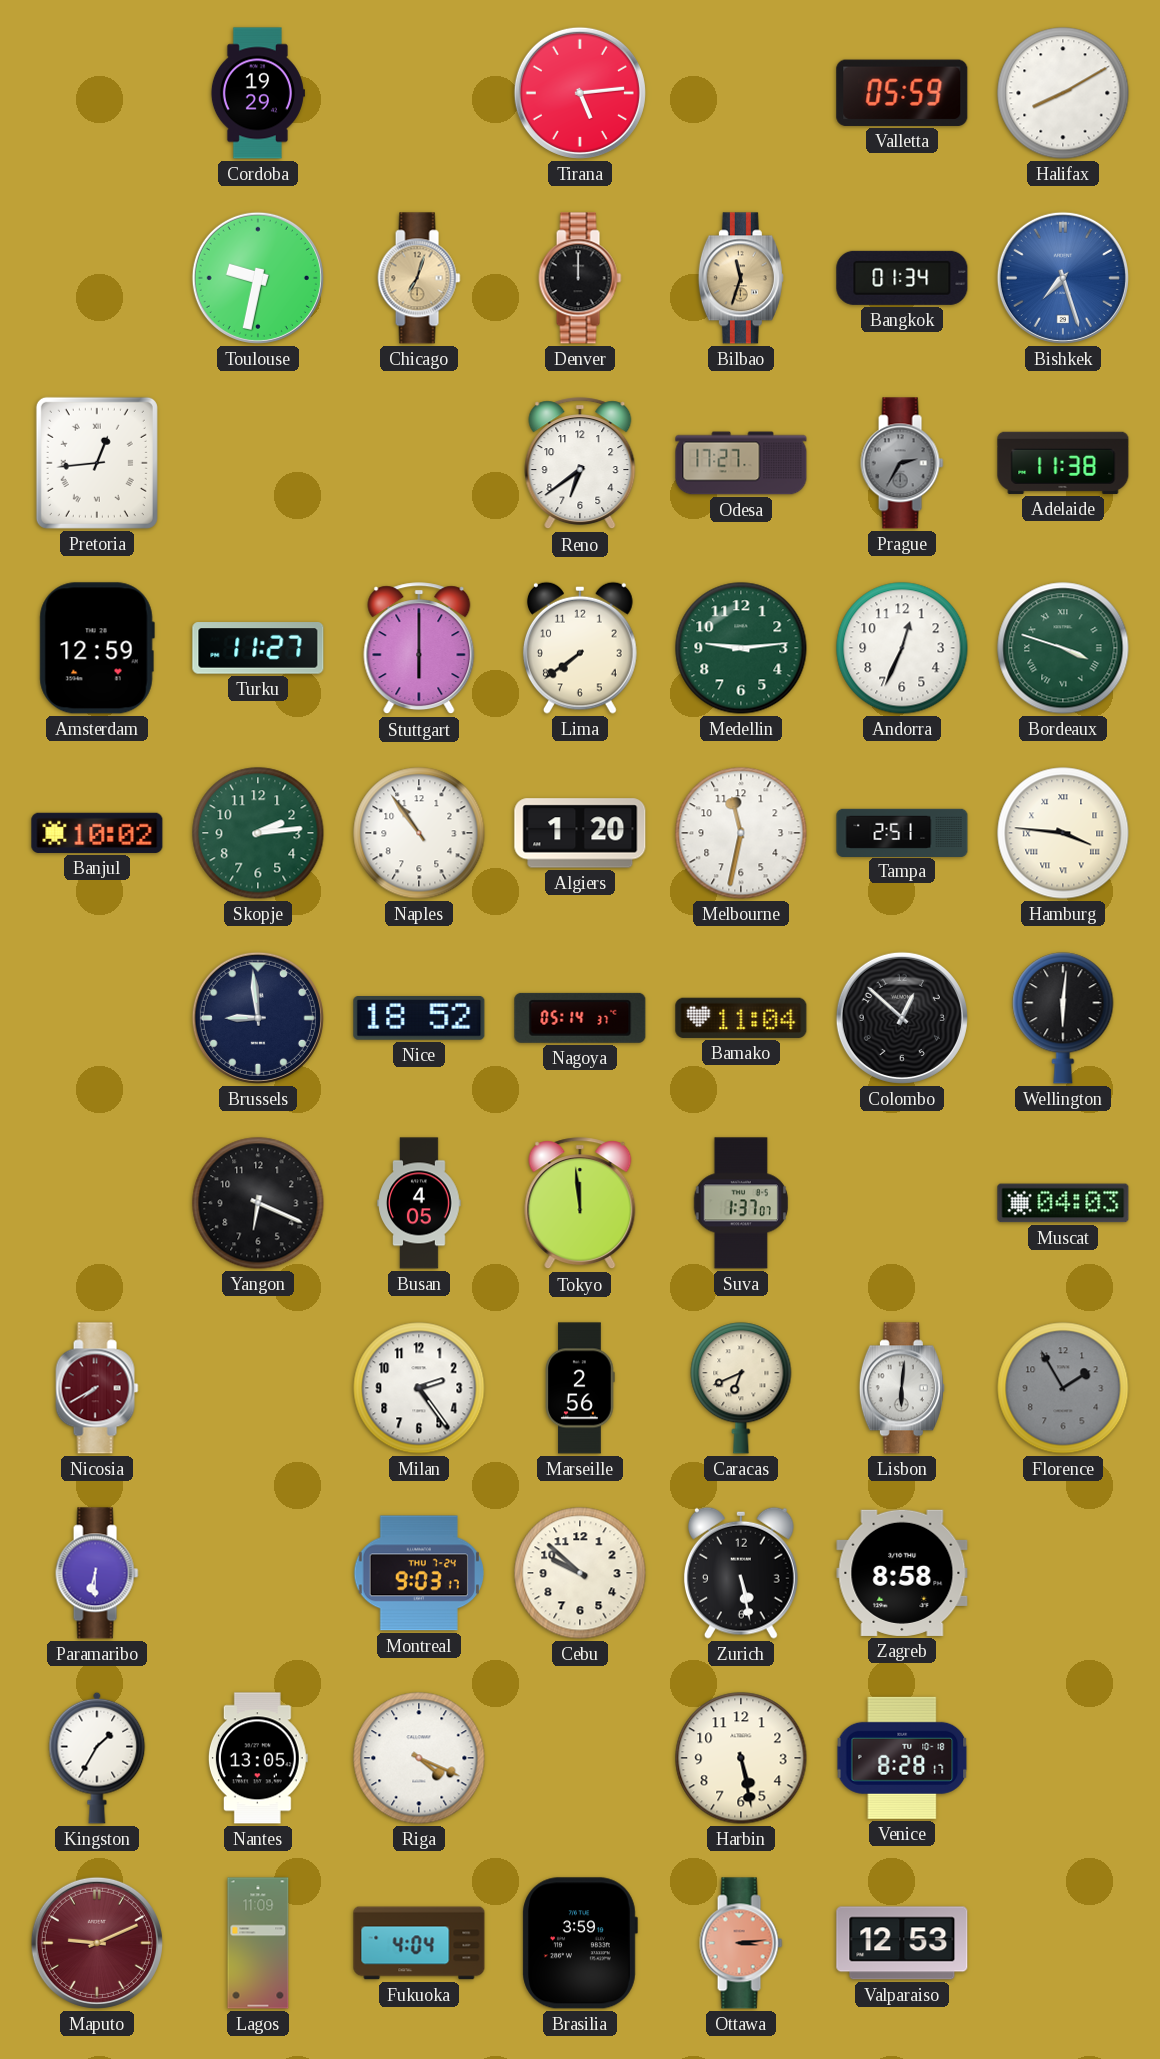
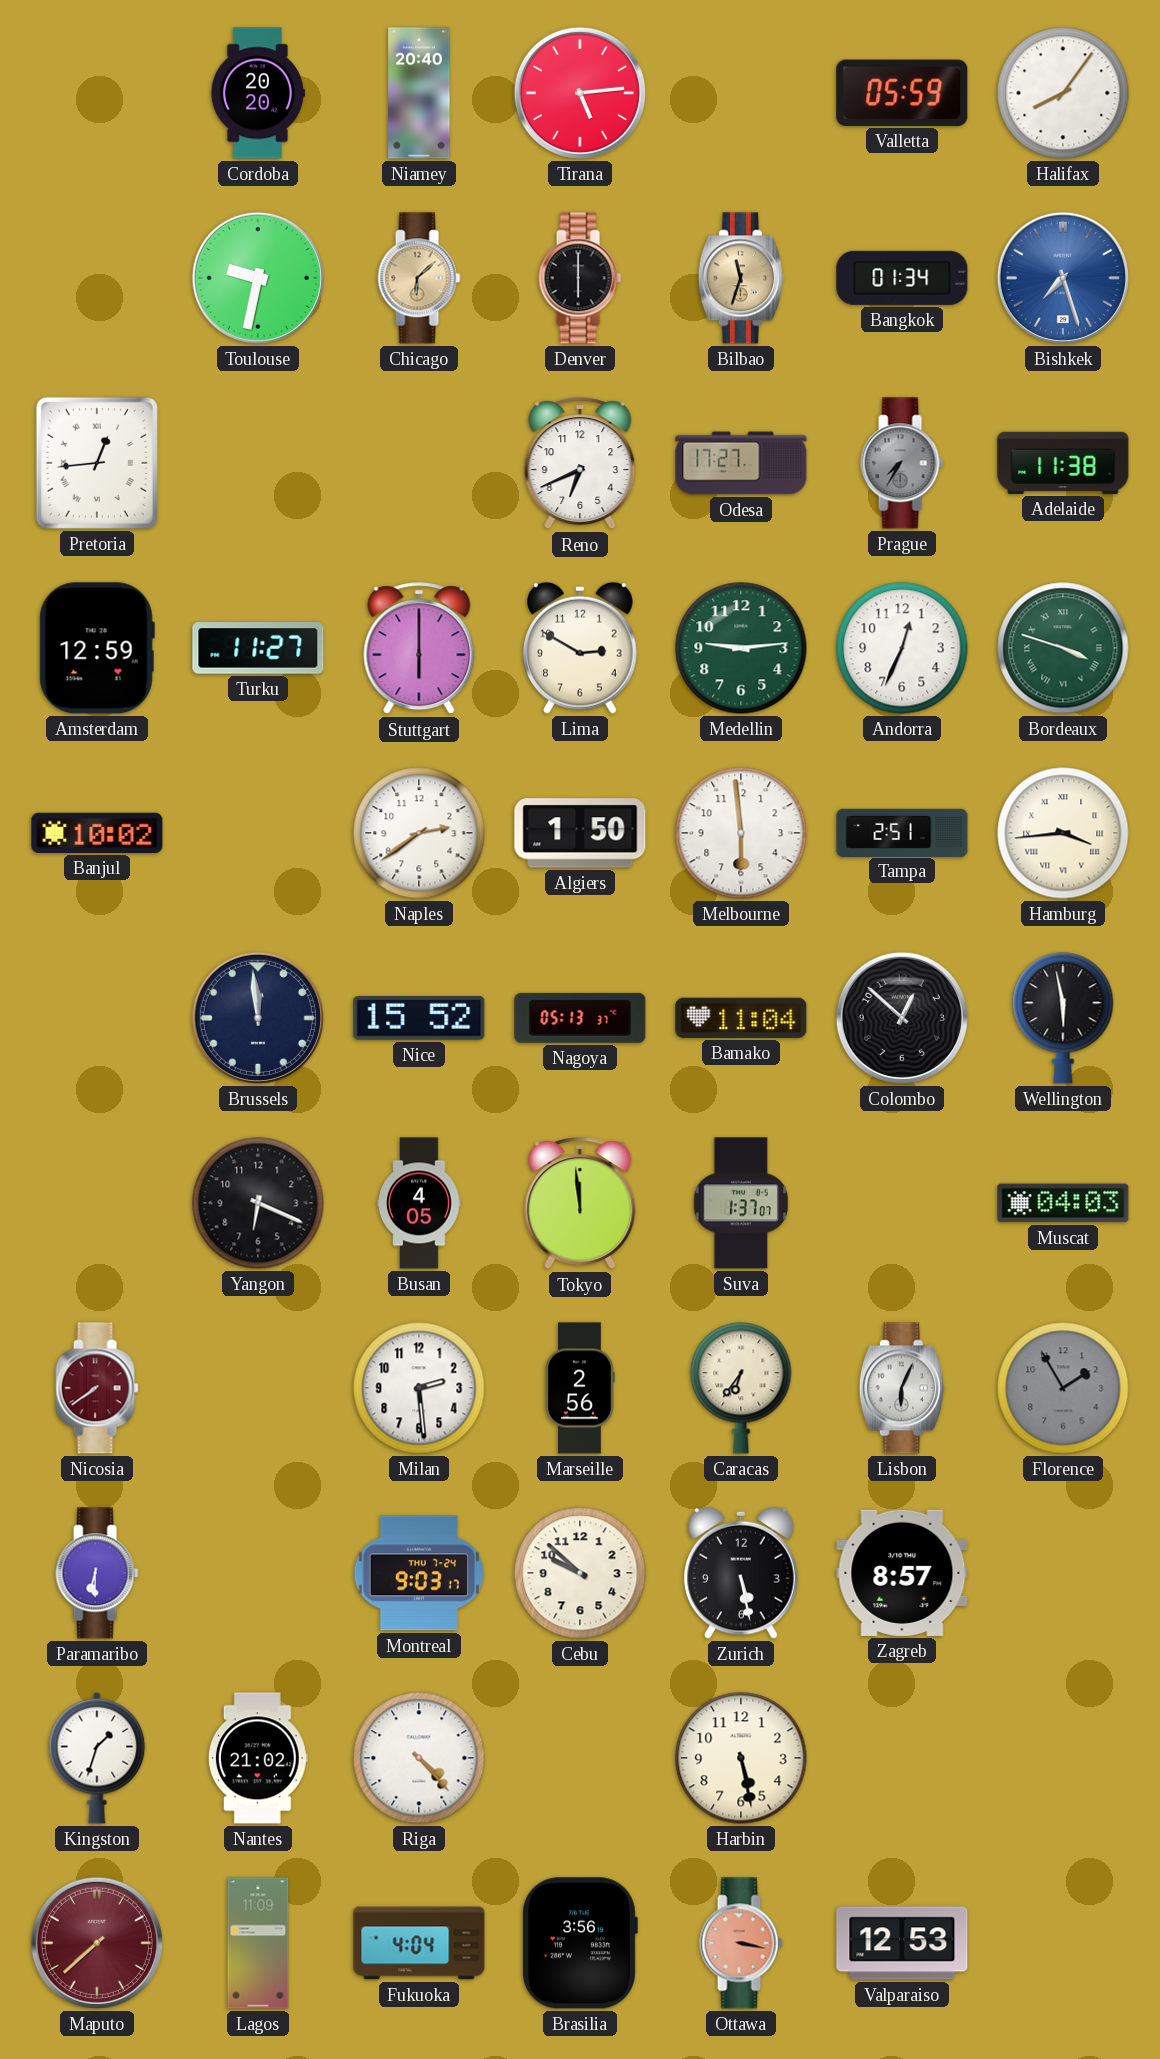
Cordoba: 19:29 -> 20:20
Niamey: none -> 20:40
Halifax: 8:10 -> 8:06
Chicago: 7:03 -> 6:08
Denver: 12:00 -> 6:00
Reno: 6:39 -> 6:41
Prague: 2:35 -> 7:35
Lima: 7:39 -> 2:50
Skopje: 2:14 -> none
Naples: 10:54 -> 2:39
Algiers: 1:20 -> 1:50
Melbourne: 11:32 -> 5:59
Hamburg: 3:46 -> 3:44
Brussels: 8:59 -> 11:59
Nice: 18:52 -> 15:52
Nagoya: 05:14 -> 05:13
Wellington: 6:01 -> 5:58
Nicosia: 7:40 -> 7:39
Milan: 2:24 -> 2:29
Caracas: 6:41 -> 6:36
Lisbon: 6:01 -> 6:04
Zagreb: 8:58 -> 8:57
Kingston: 1:35 -> 1:33
Nantes: 13:05 -> 21:02
Riga: 4:19 -> 4:23
Venice: 8:28 -> none
Maputo: 9:11 -> 7:38
Brasilia: 3:59 -> 3:56
Ottawa: 3:14 -> 3:17
